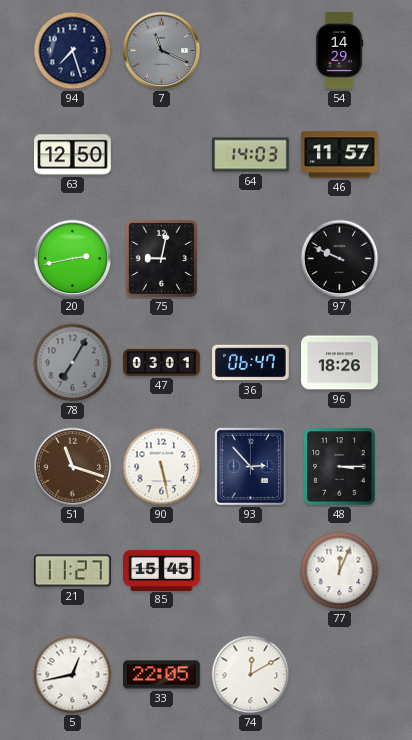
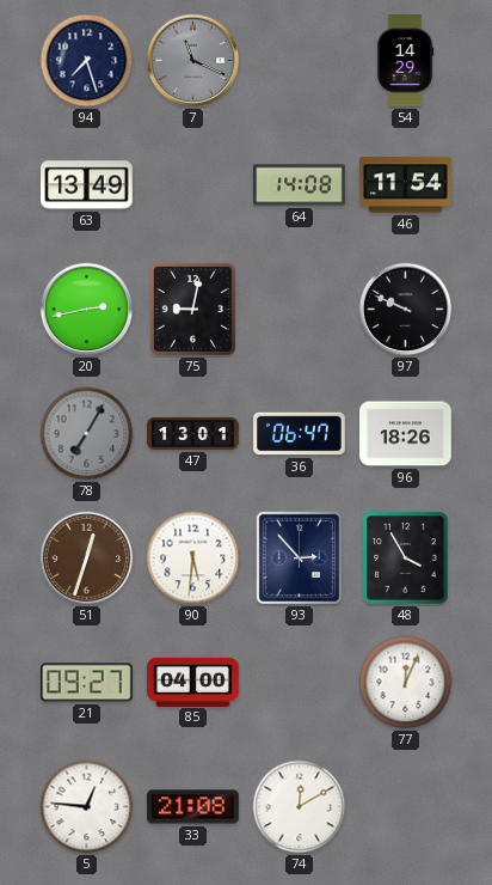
63: 12:50 -> 13:49
64: 14:03 -> 14:08
46: 11:57 -> 11:54
47: 03:01 -> 13:01
51: 11:18 -> 12:33
90: 5:28 -> 5:31
48: 3:15 -> 3:55
21: 11:27 -> 09:27
85: 15:45 -> 04:00
5: 12:43 -> 12:46
33: 22:05 -> 21:08
